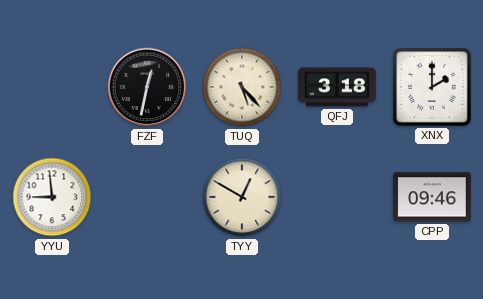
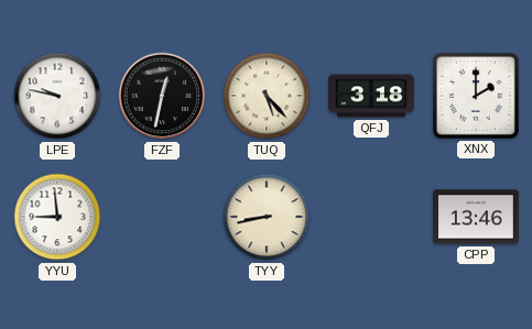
LPE: none -> 9:47
TYY: 12:50 -> 8:43
CPP: 09:46 -> 13:46
